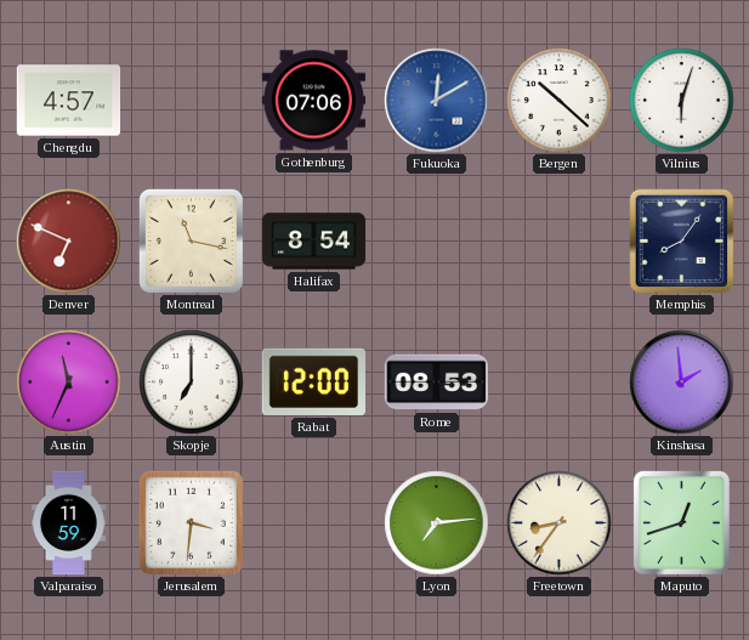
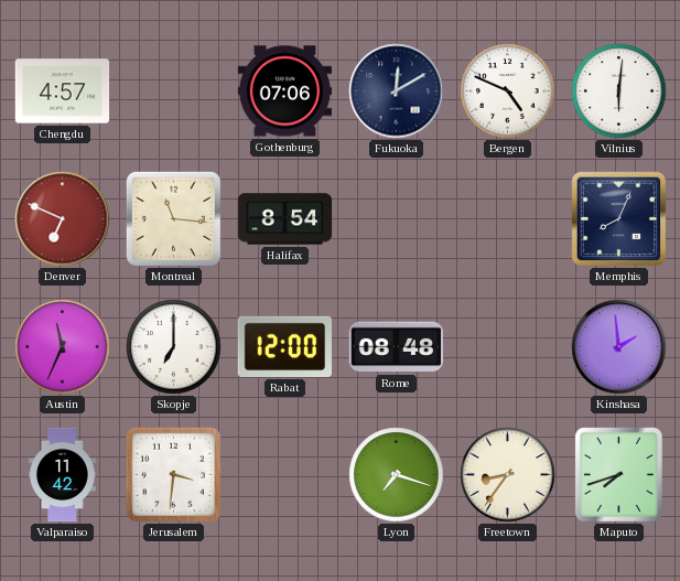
Fukuoka dial: blue -> navy
Bergen: 10:22 -> 4:49
Vilnius: 6:03 -> 6:01
Montreal: 11:17 -> 11:16
Memphis: 8:06 -> 8:04
Rome: 08:53 -> 08:48
Valparaiso: 11:59 -> 11:42
Lyon: 7:14 -> 7:18
Maputo: 12:42 -> 7:42
